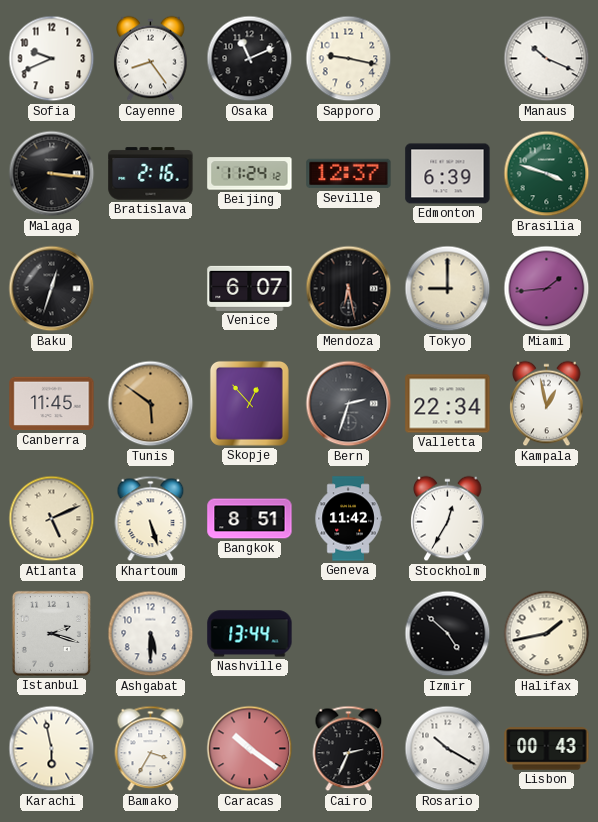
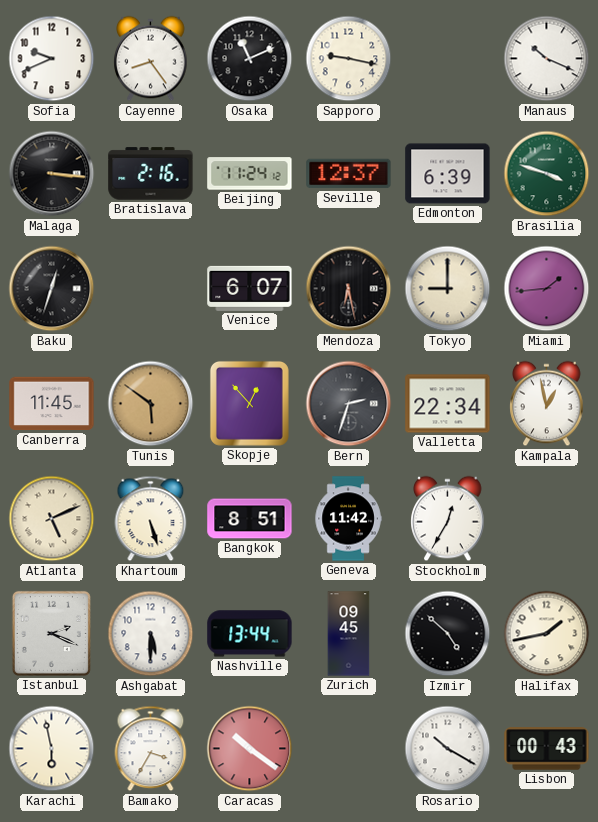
Istanbul: 2:18 -> 2:19
Zurich: none -> 09:45
Cairo: 2:34 -> none
